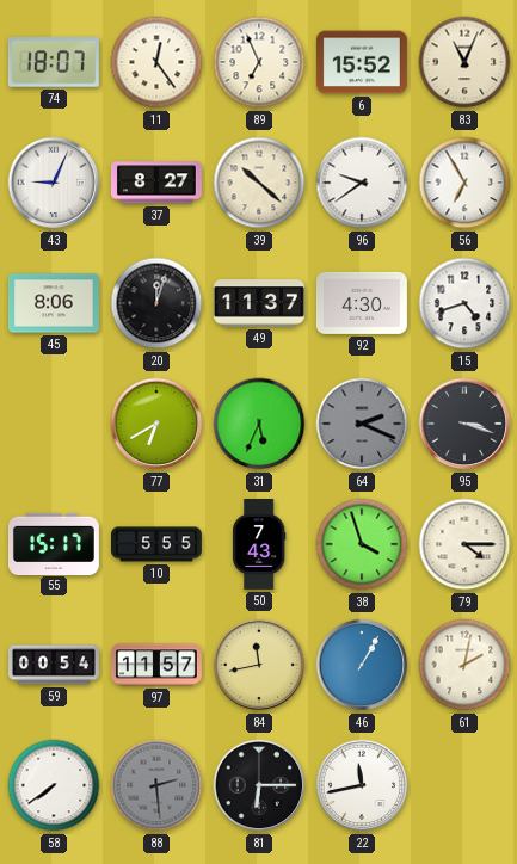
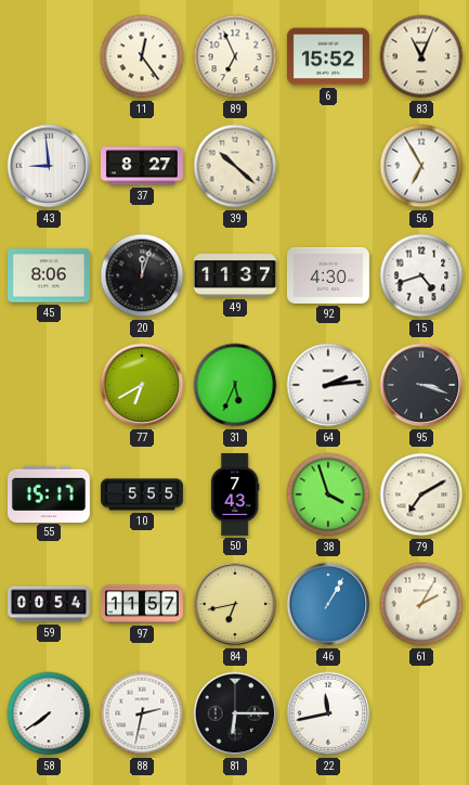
74: 18:07 -> none
43: 9:04 -> 8:59
96: 9:39 -> none
64: 2:19 -> 2:14
64 dial: grey -> white
79: 4:15 -> 7:10
84: 11:43 -> 6:43
61: 2:02 -> 2:05
88: 2:29 -> 2:32
88 dial: grey -> white
